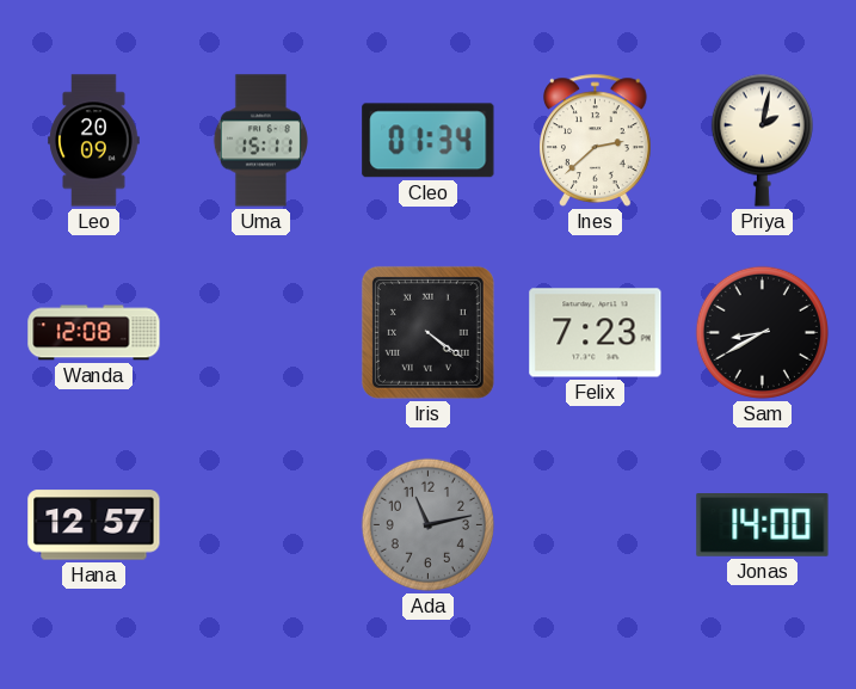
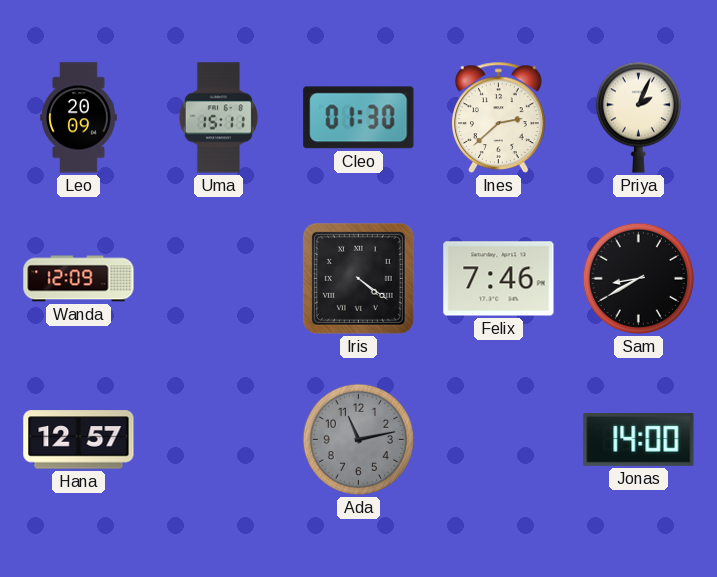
Cleo: 01:34 -> 01:30
Priya: 2:02 -> 2:04
Wanda: 12:08 -> 12:09
Felix: 7:23 -> 7:46
